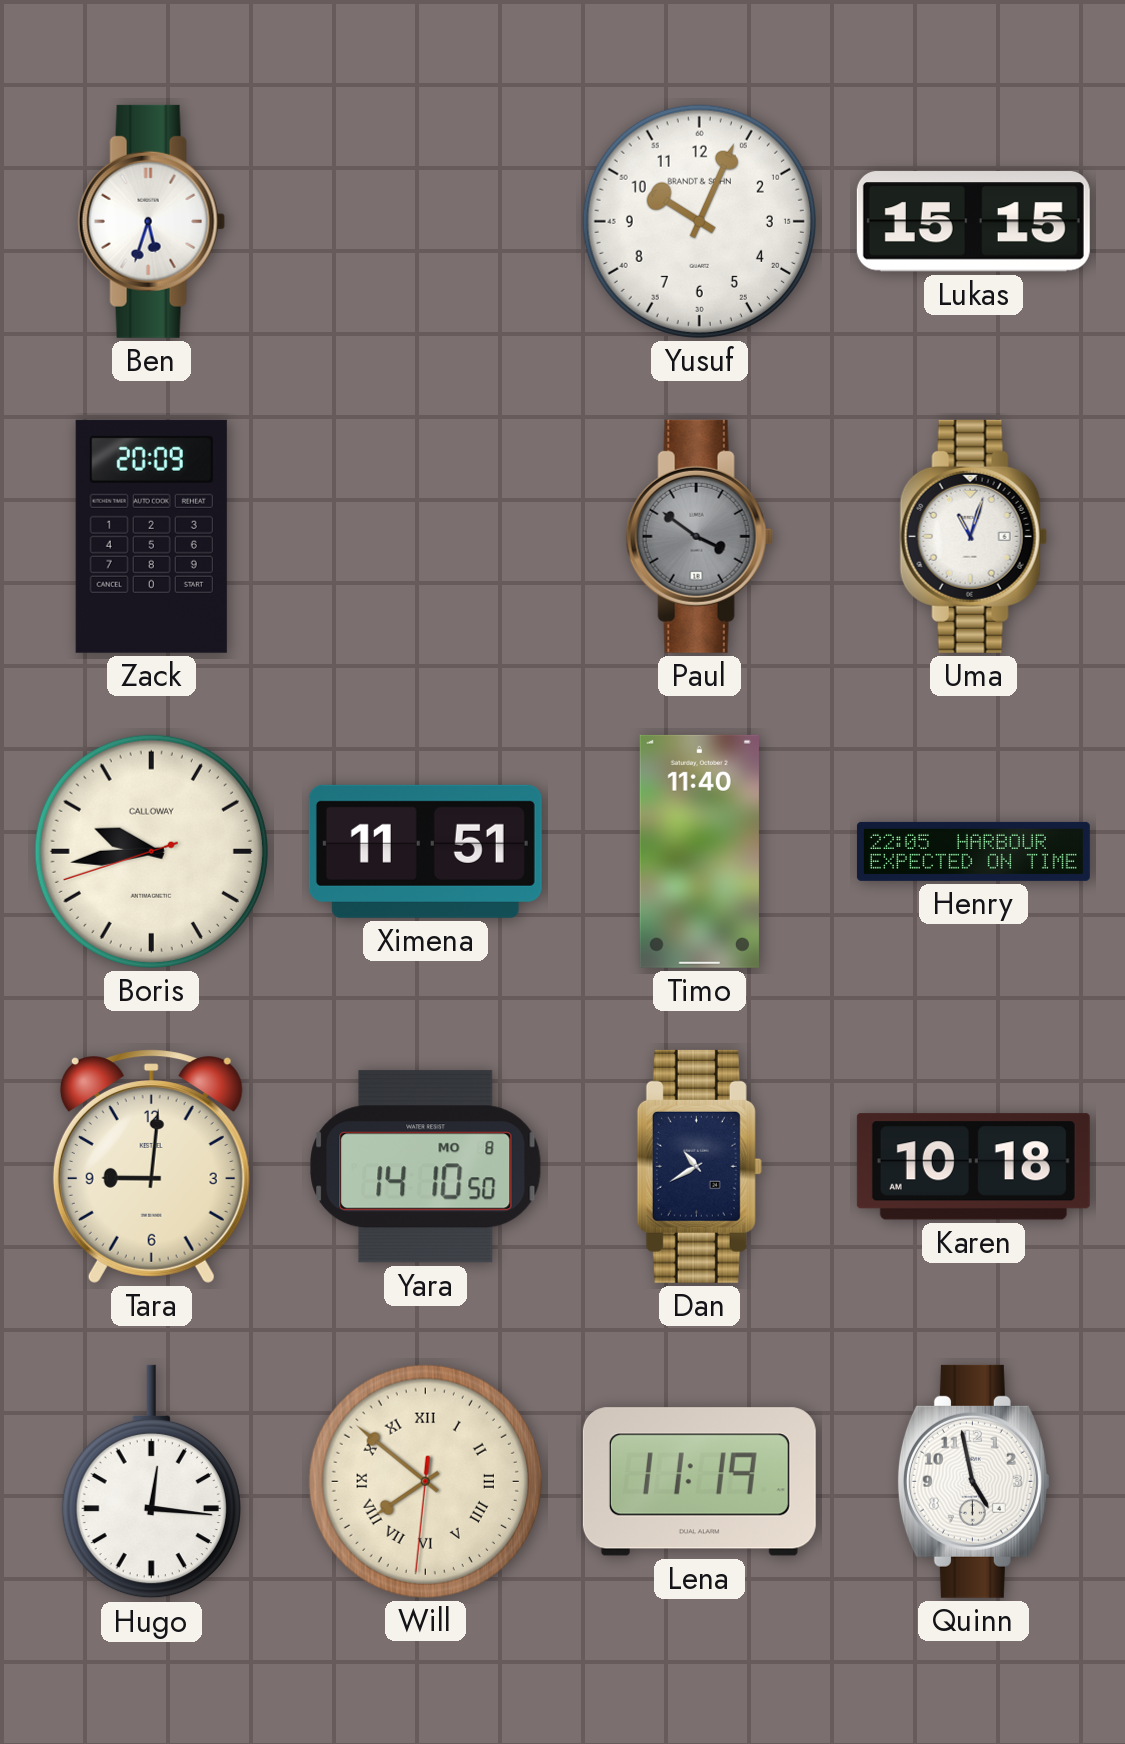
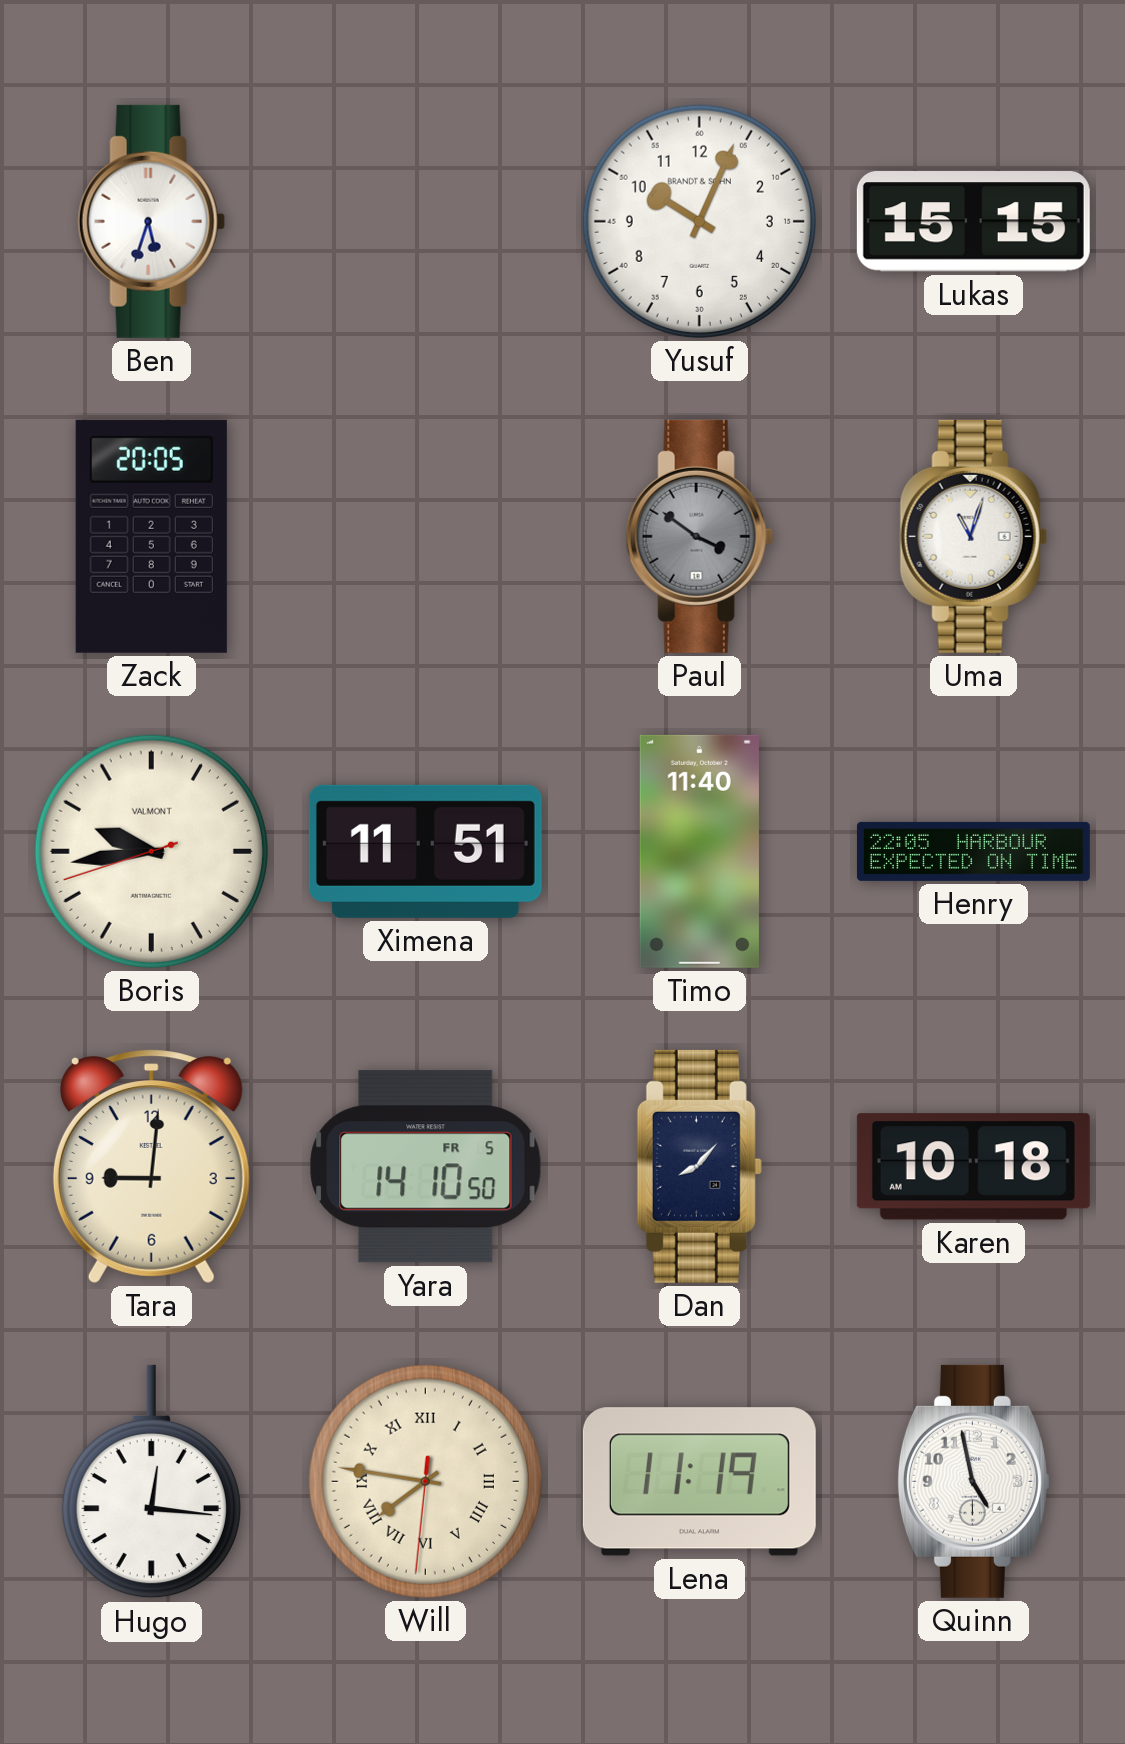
Zack: 20:09 -> 20:05
Boris brand: CALLOWAY -> VALMONT
Yara date: MO 8 -> FR 5
Dan: 10:40 -> 8:07
Will: 7:51 -> 7:46
